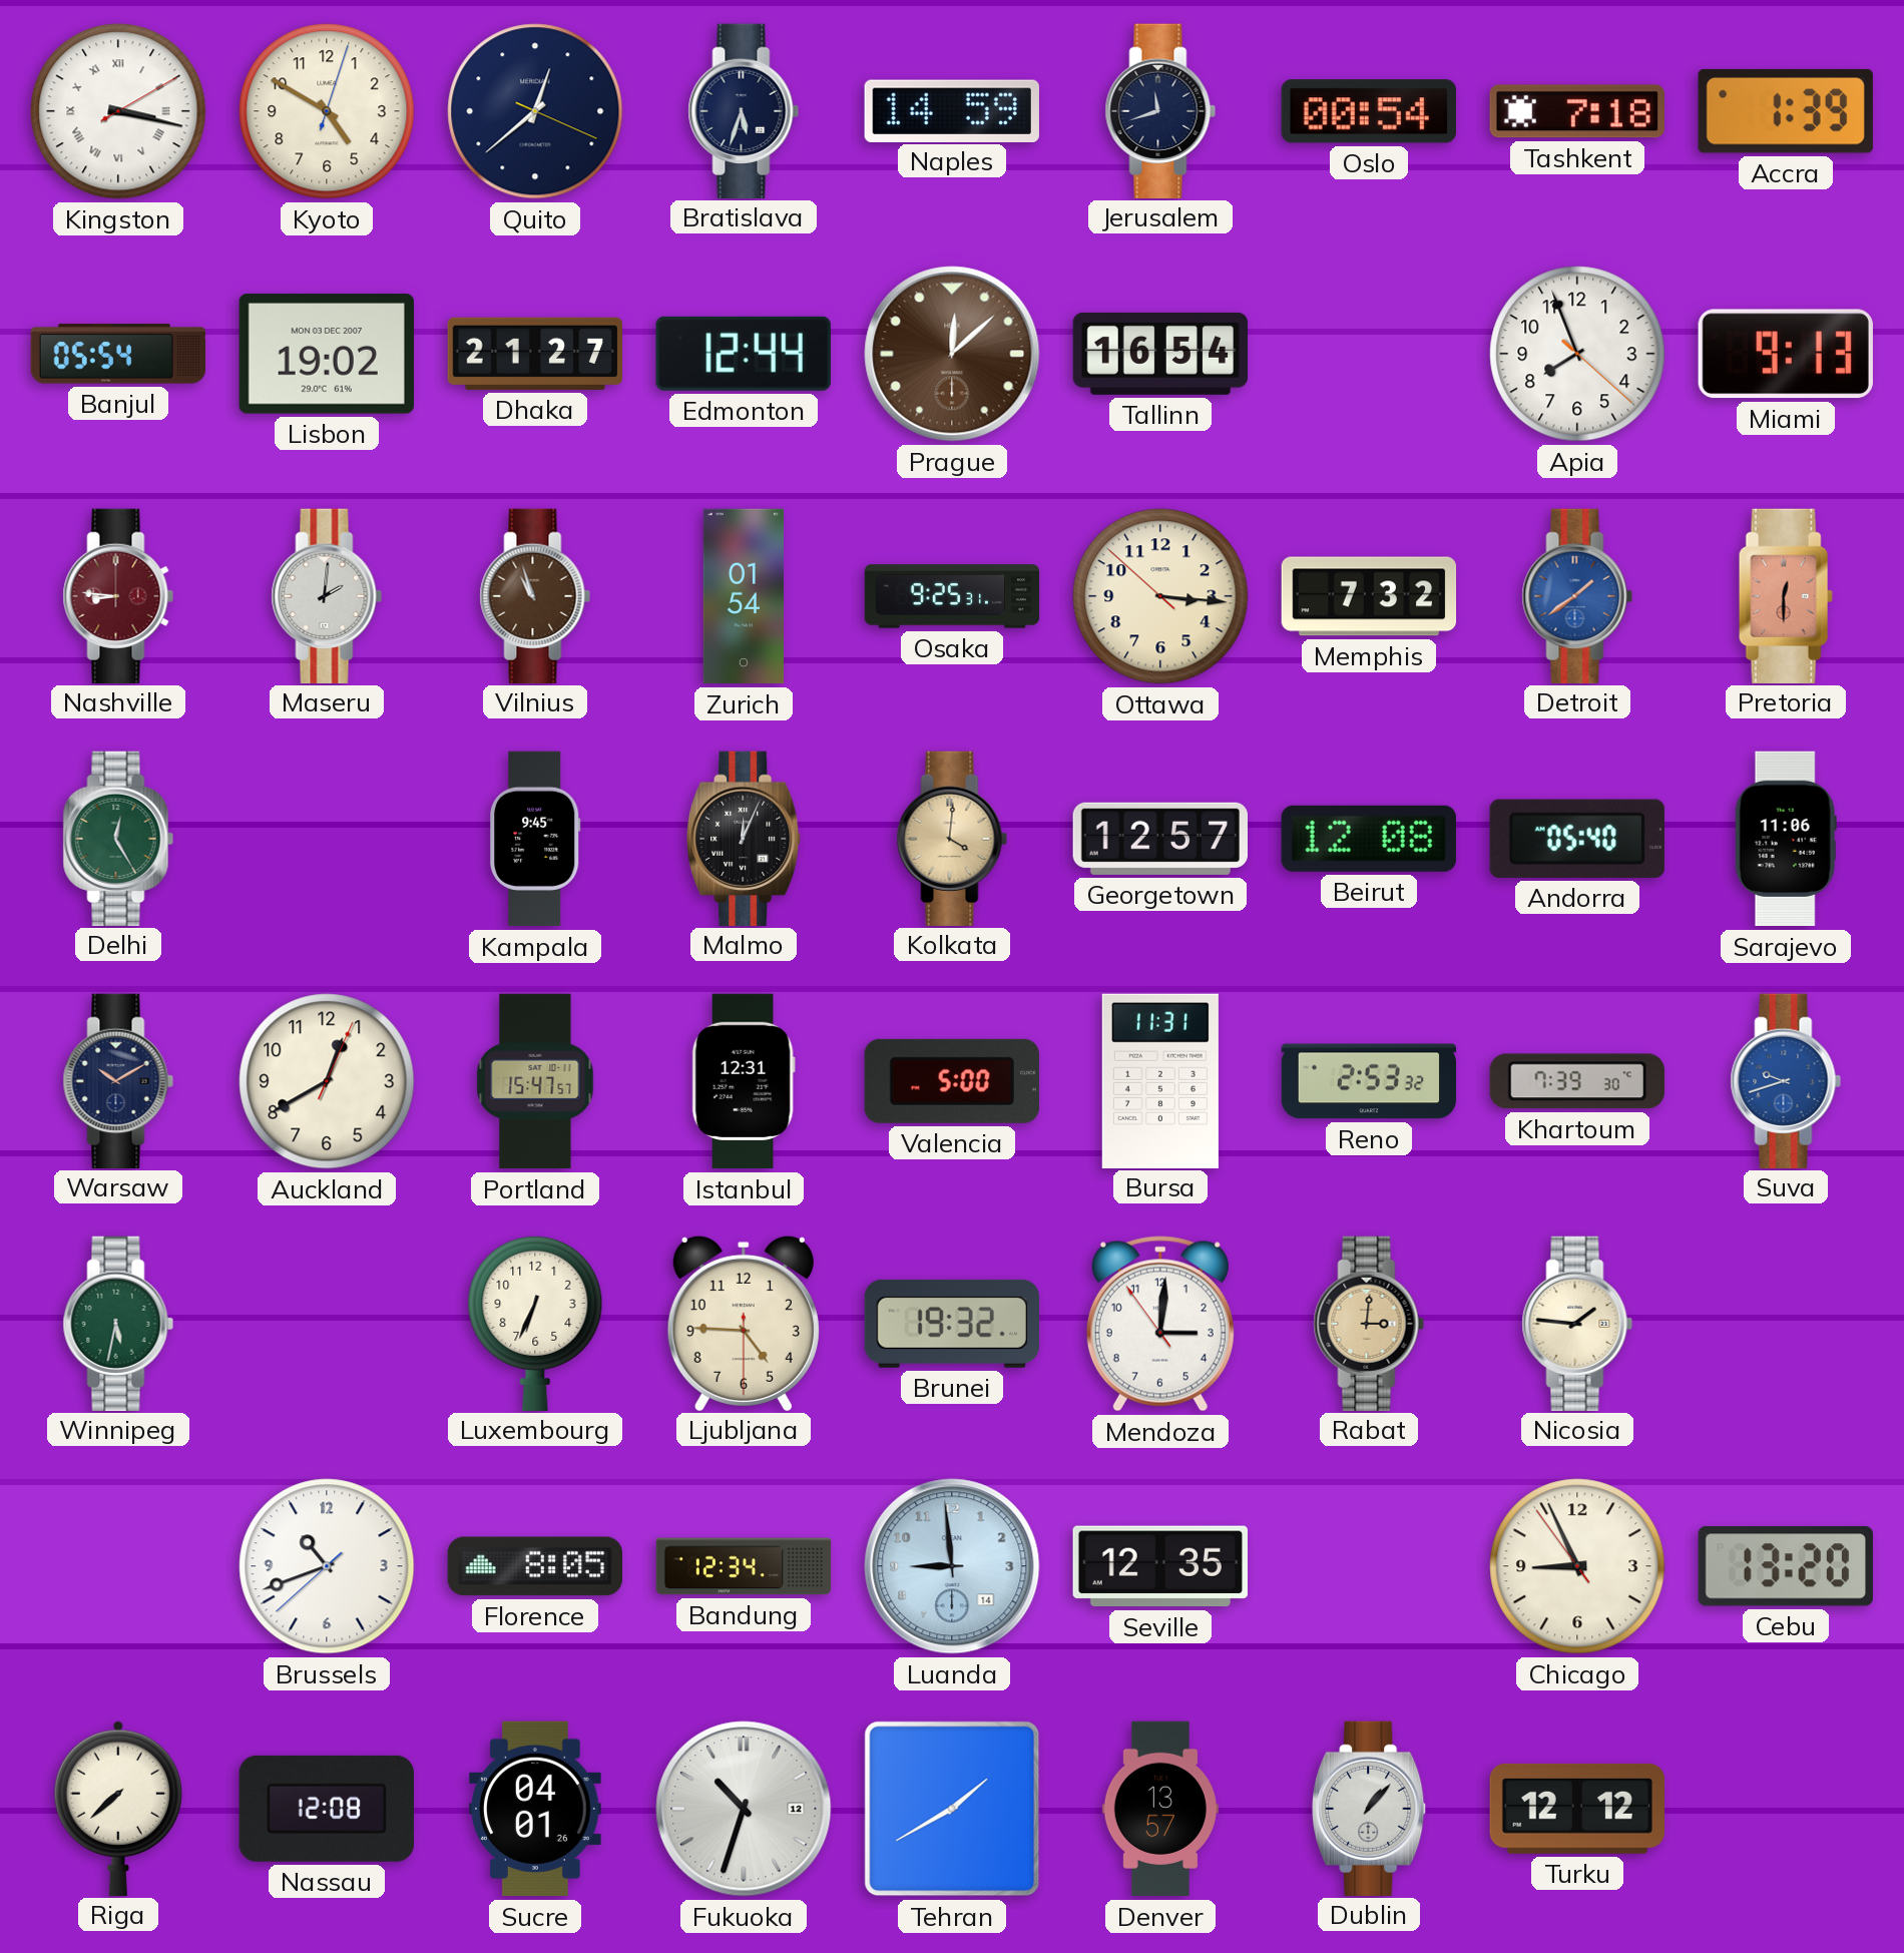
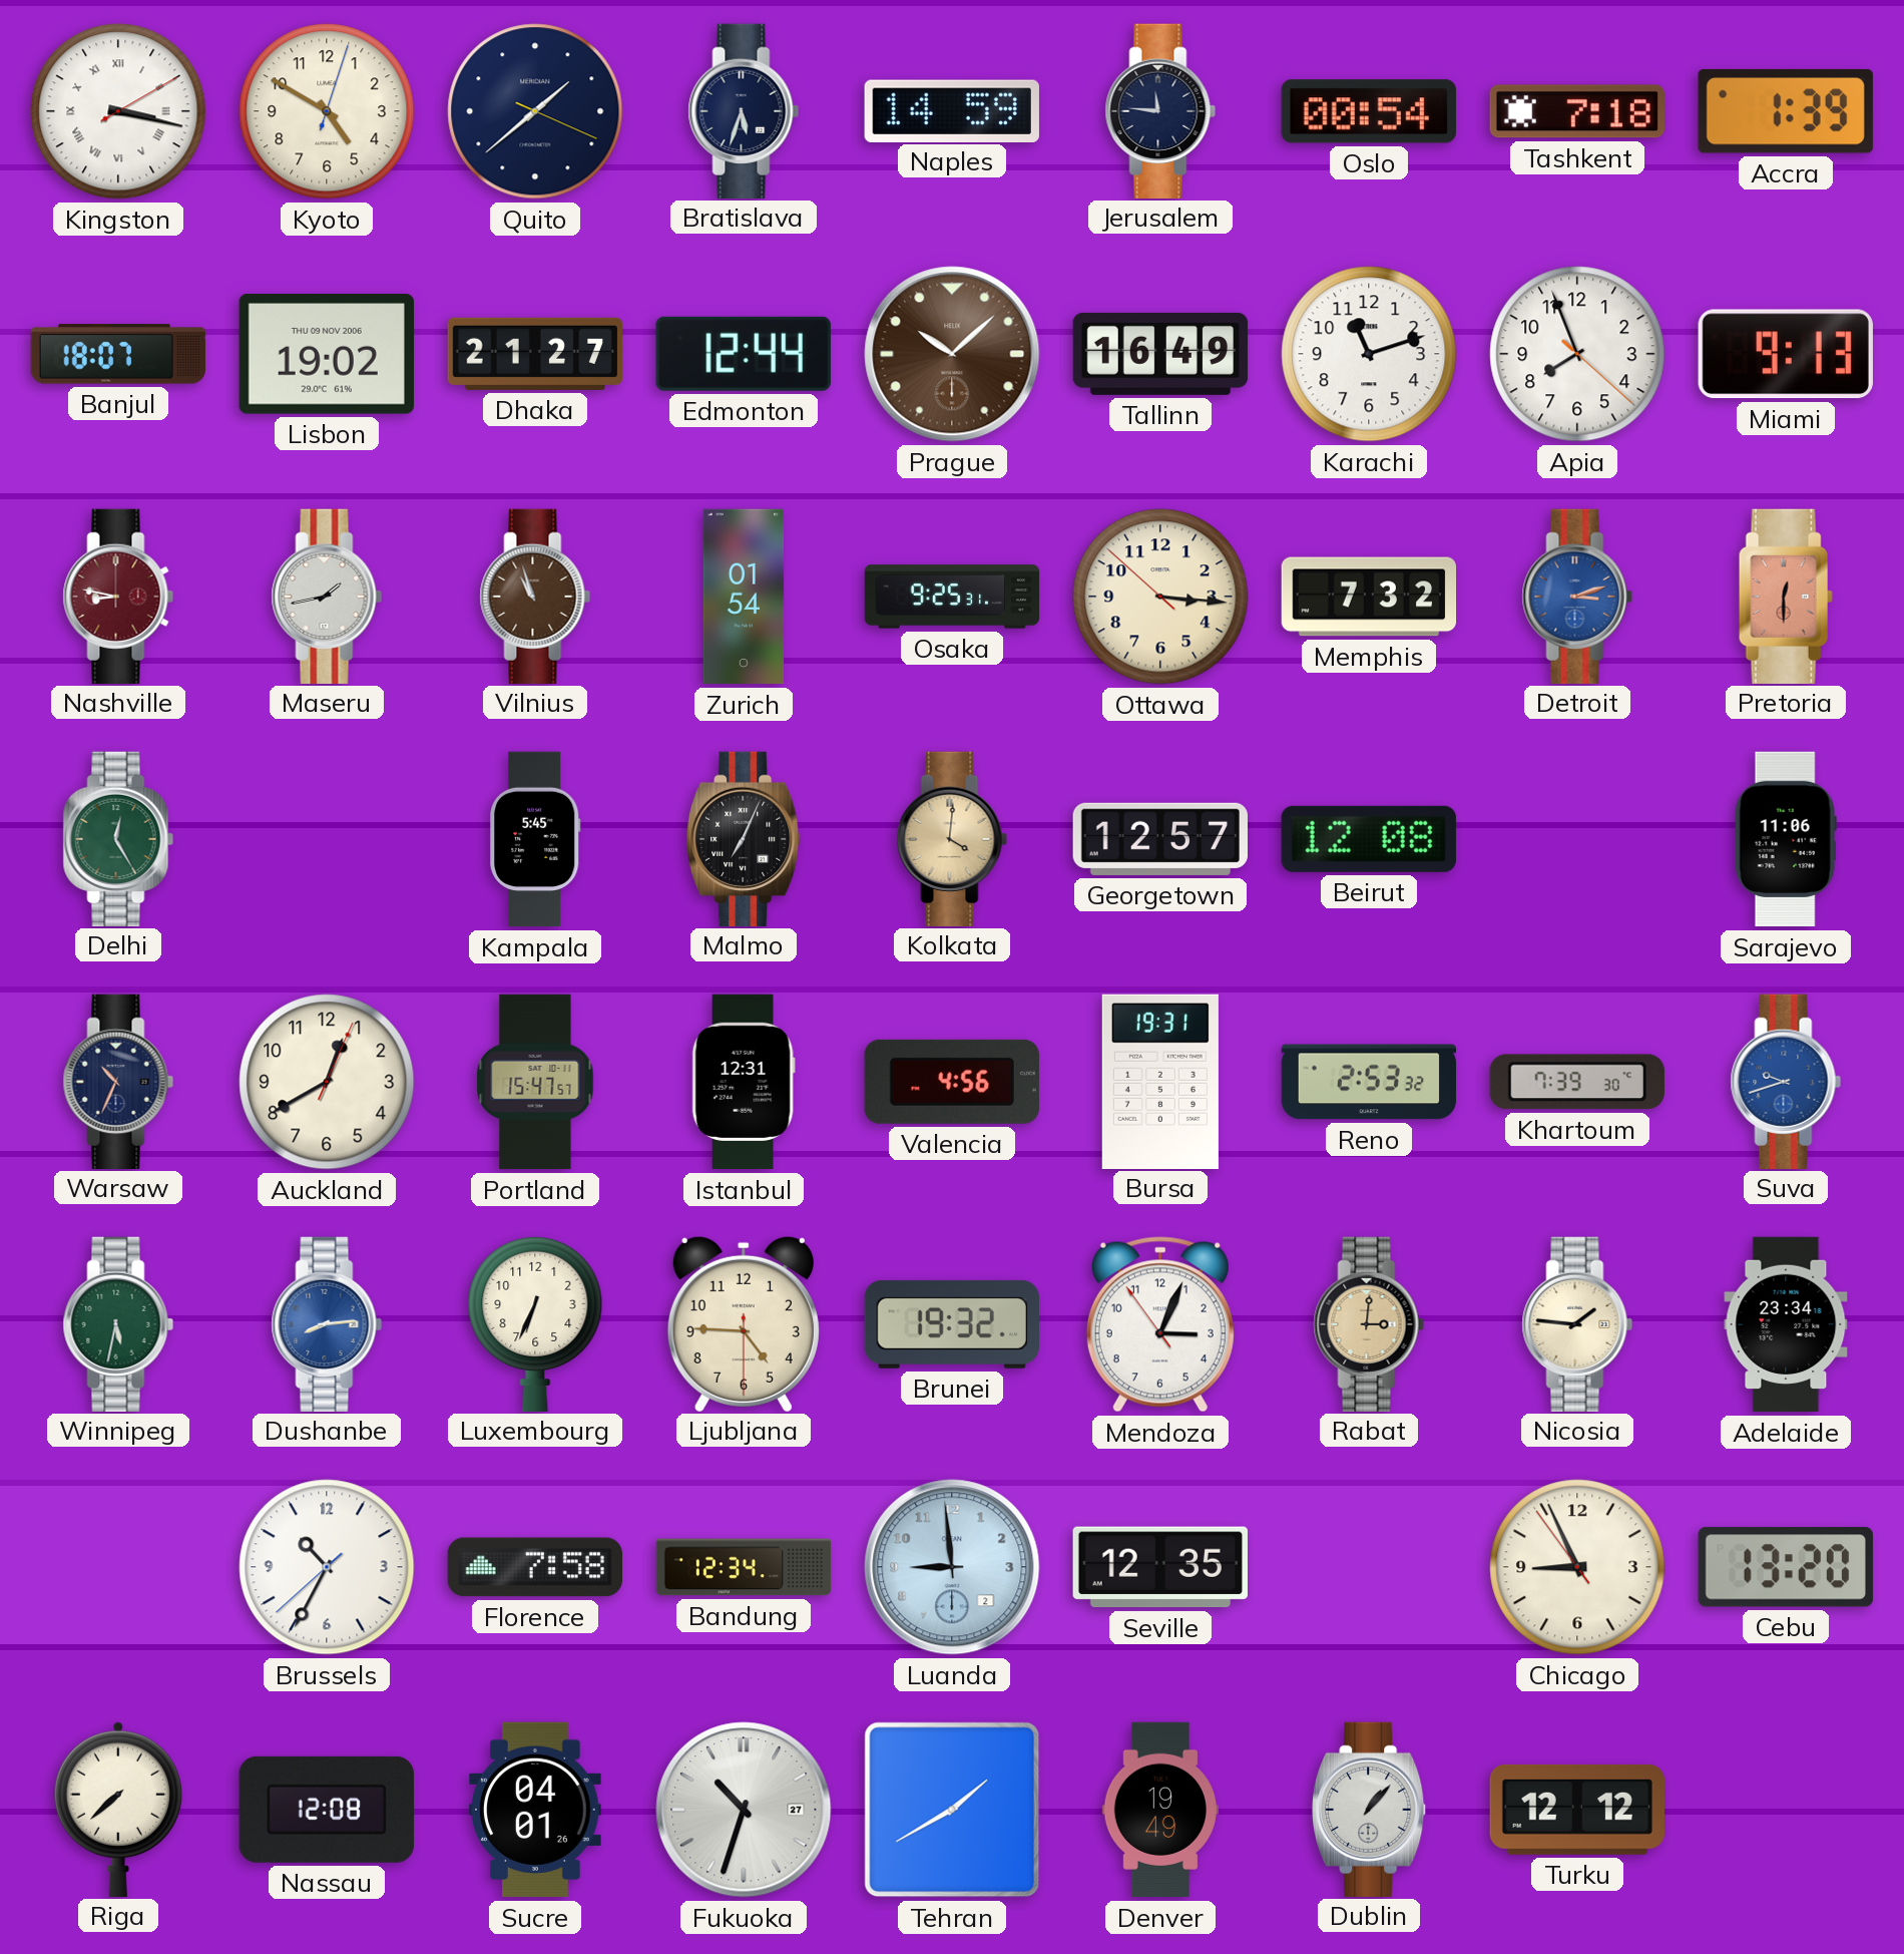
Quito: 12:38 -> 1:38
Jerusalem: 11:42 -> 11:46
Banjul: 05:54 -> 18:07
Lisbon date: MON 03 DEC 2007 -> THU 09 NOV 2006
Prague: 12:08 -> 10:08
Tallinn: 16:54 -> 16:49
Karachi: none -> 11:12
Nashville: 8:46 -> 8:47
Maseru: 2:01 -> 1:43
Detroit: 1:39 -> 3:12
Kampala: 9:45 -> 5:45
Malmo: 12:04 -> 7:04
Andorra: 05:40 -> none
Warsaw: 10:10 -> 10:34
Valencia: 5:00 -> 4:56
Bursa: 11:31 -> 19:31
Dushanbe: none -> 8:14
Mendoza: 3:00 -> 3:03
Adelaide: none -> 23:34
Brussels: 10:41 -> 10:34
Florence: 8:05 -> 7:58
Luanda date: 14 -> 2
Fukuoka date: 12 -> 27
Denver: 13:57 -> 19:49
